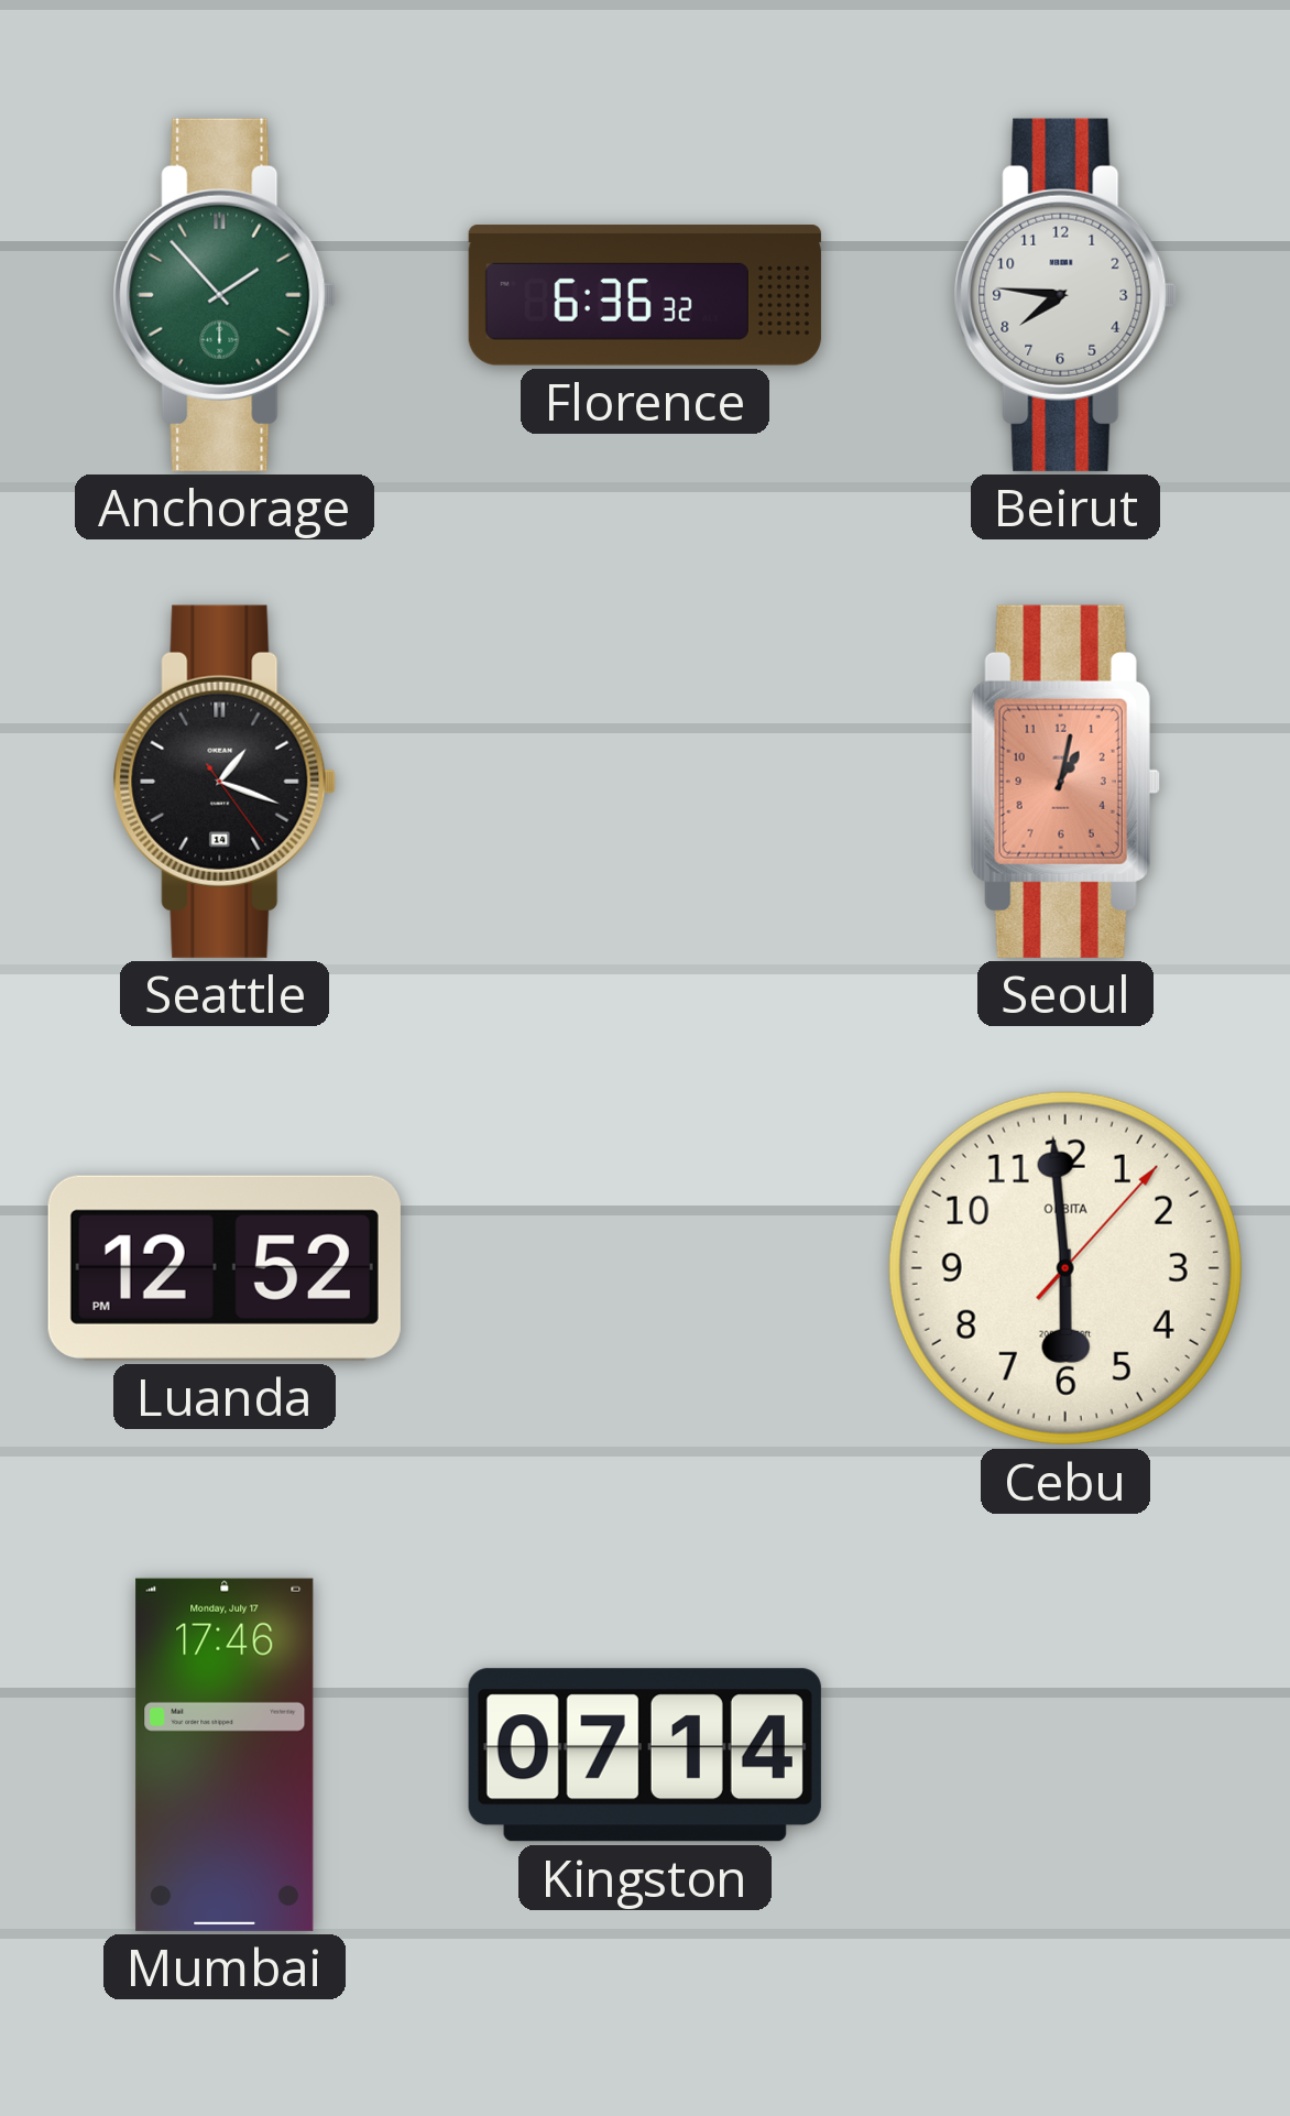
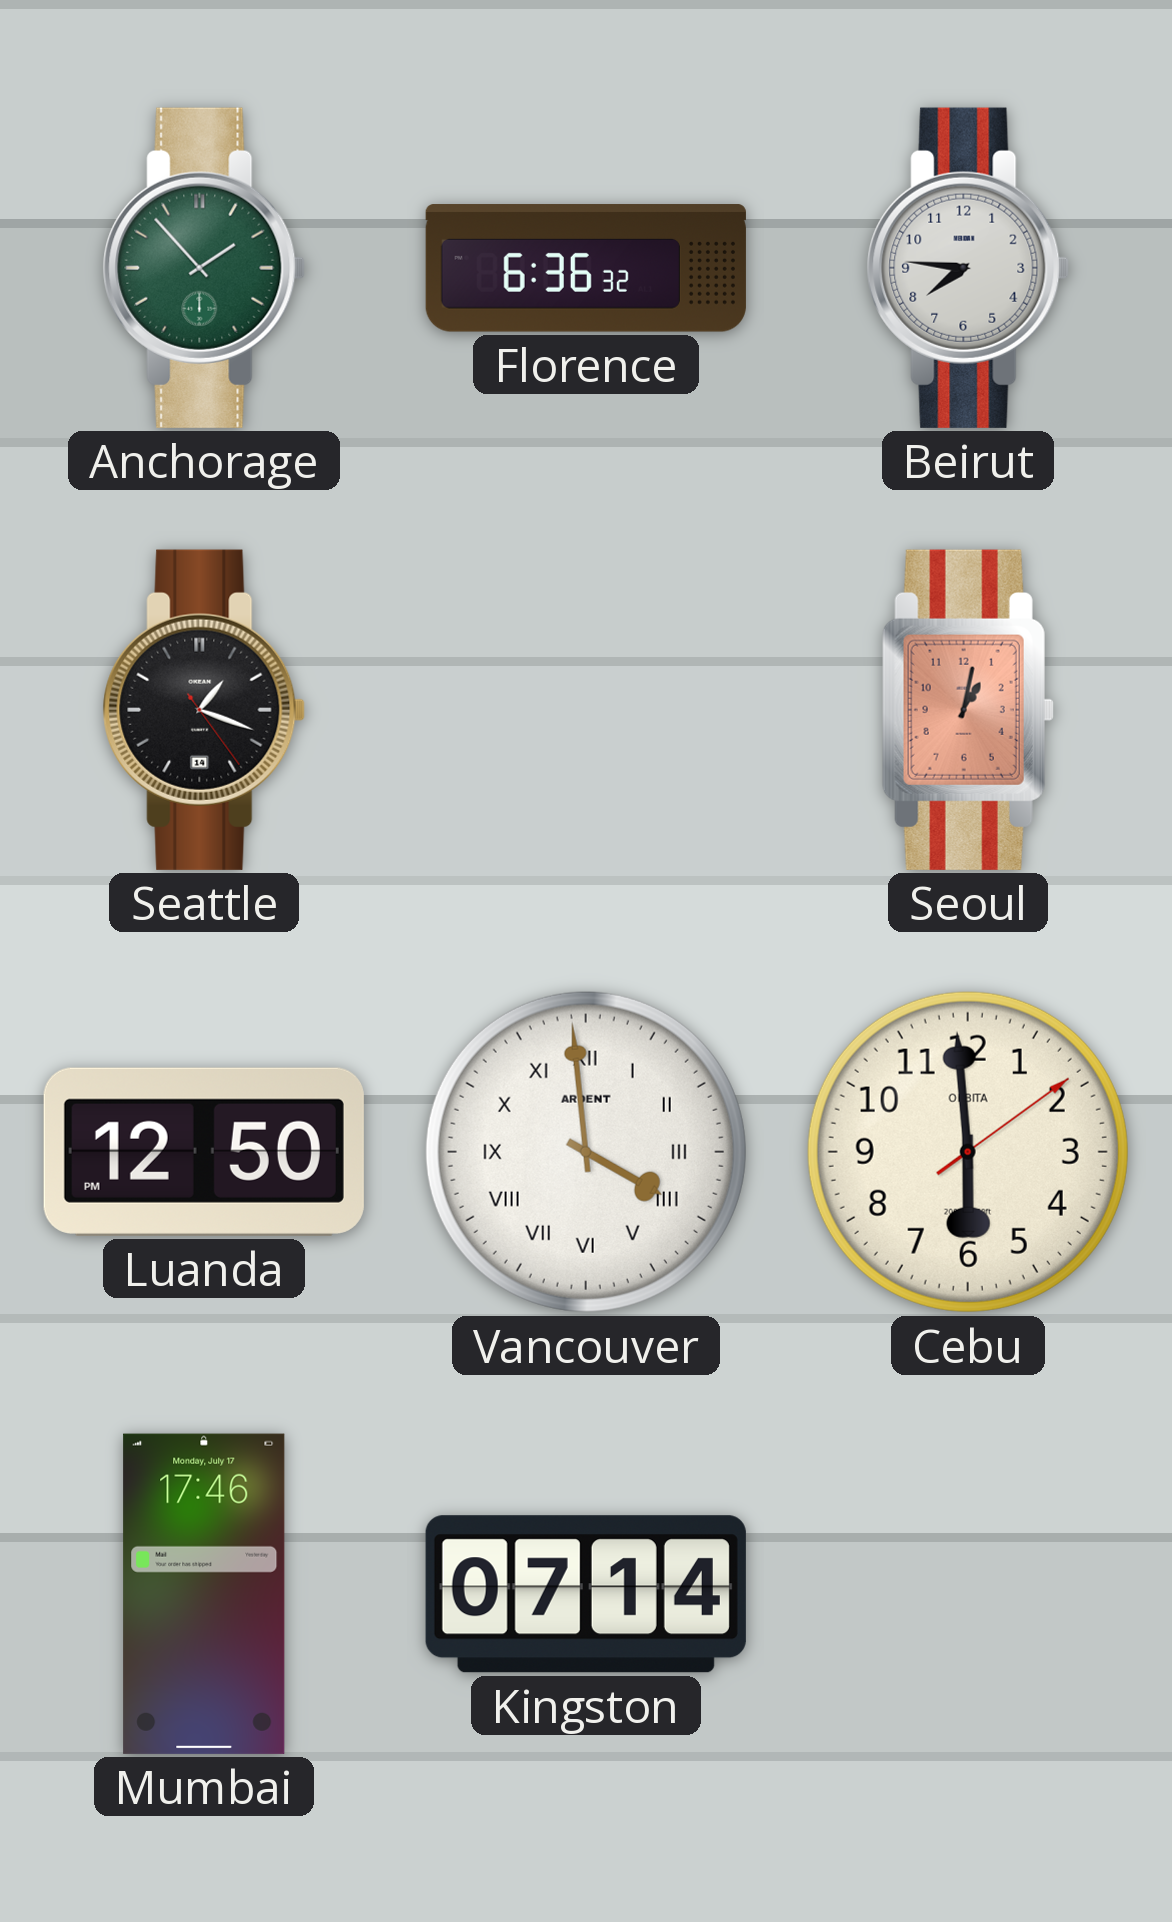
Luanda: 12:52 -> 12:50
Vancouver: none -> 3:59
Cebu: 5:59:07 -> 5:59:09
